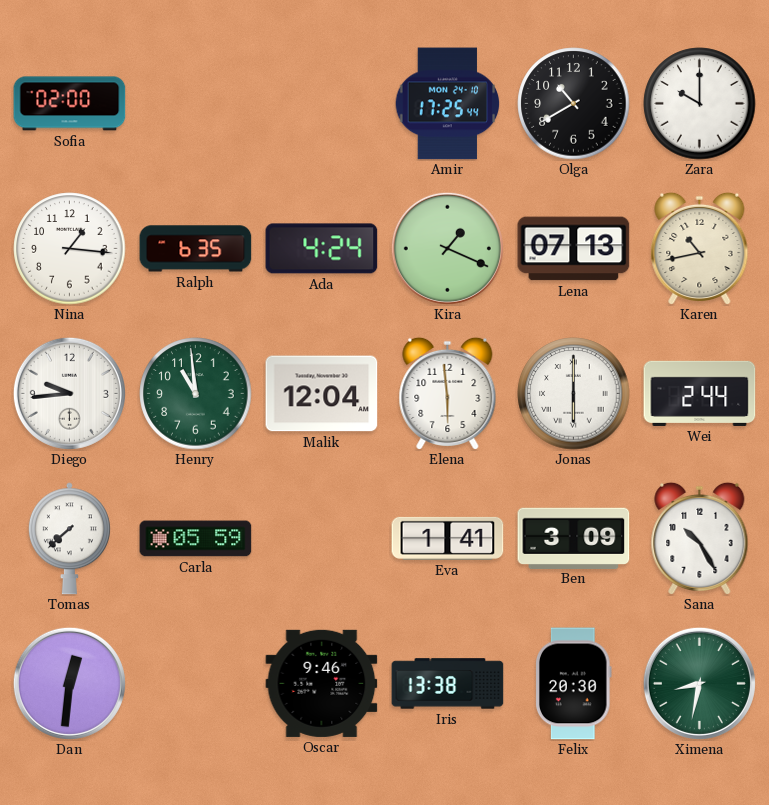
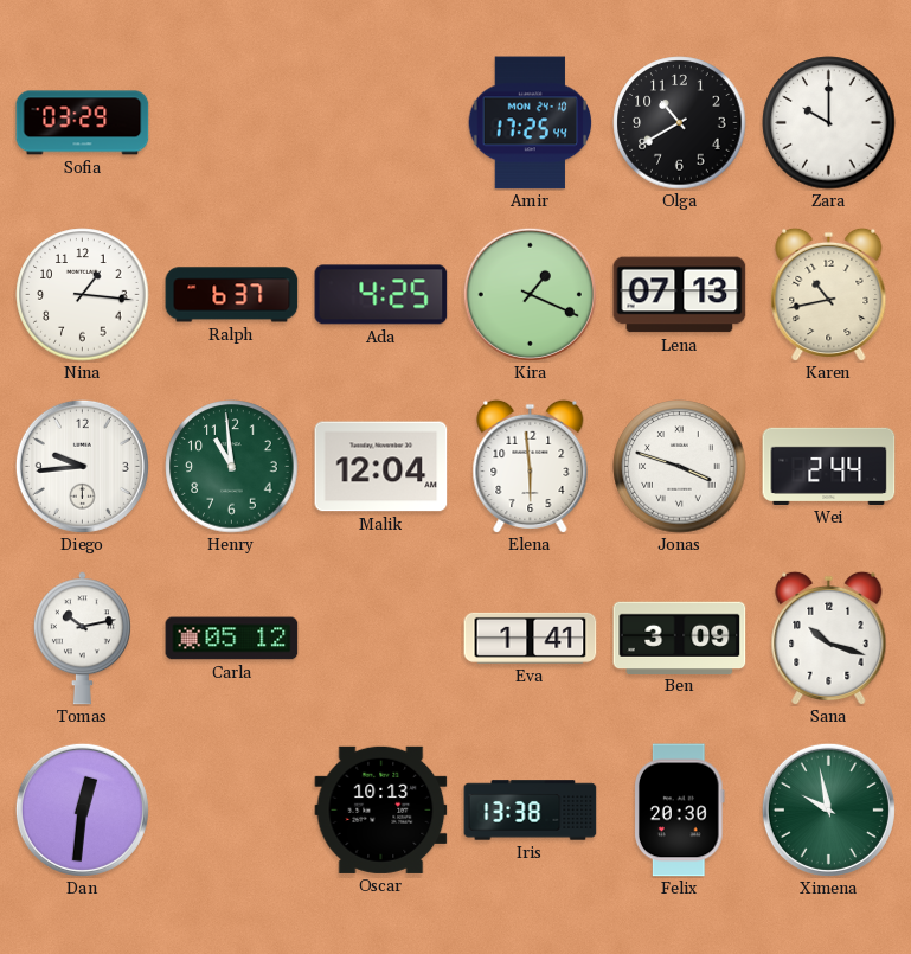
Sofia: 02:00 -> 03:29
Ralph: 6:35 -> 6:37
Ada: 4:24 -> 4:25
Jonas: 6:00 -> 3:48
Tomas: 7:38 -> 10:13
Carla: 05:59 -> 05:12
Sana: 10:25 -> 10:18
Oscar: 9:46 -> 10:13
Ximena: 8:32 -> 9:58
